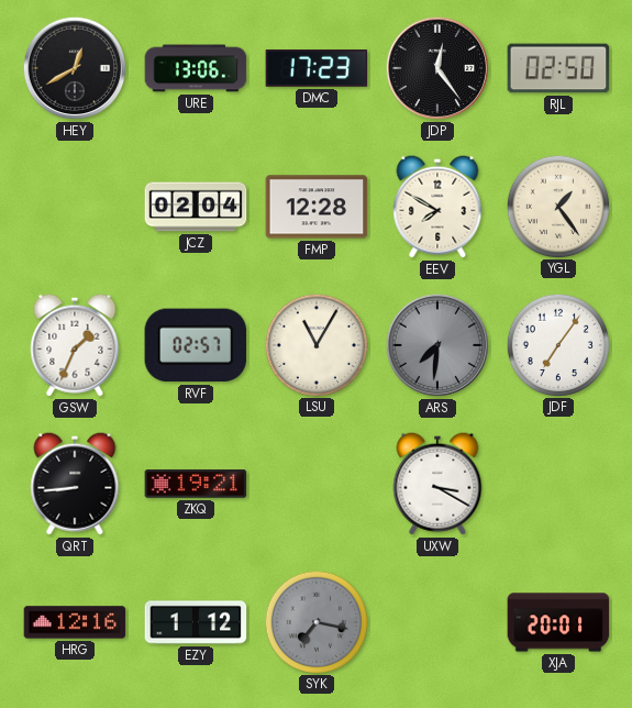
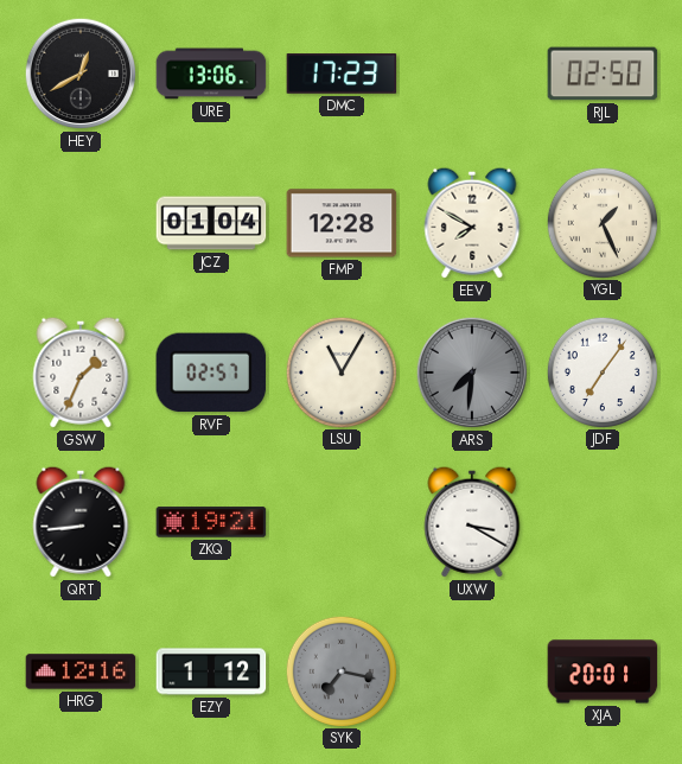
JDP: 12:24 -> none
JCZ: 02:04 -> 01:04
YGL: 1:24 -> 1:26
